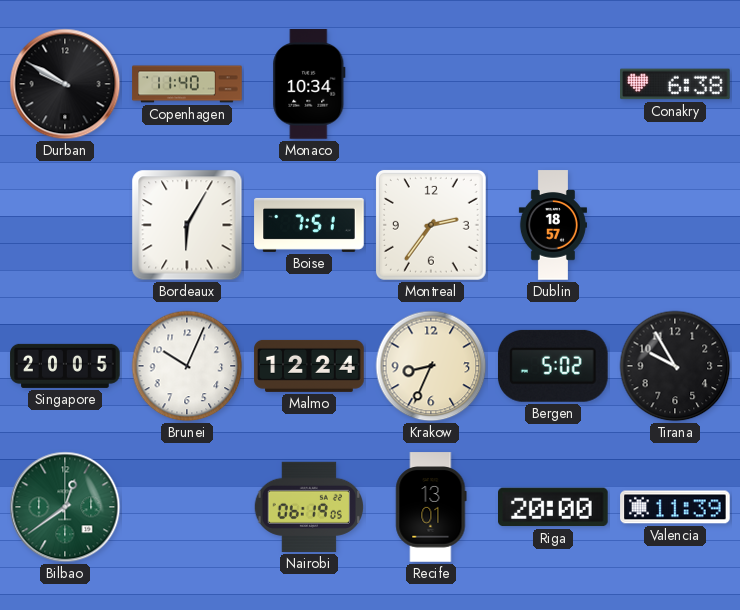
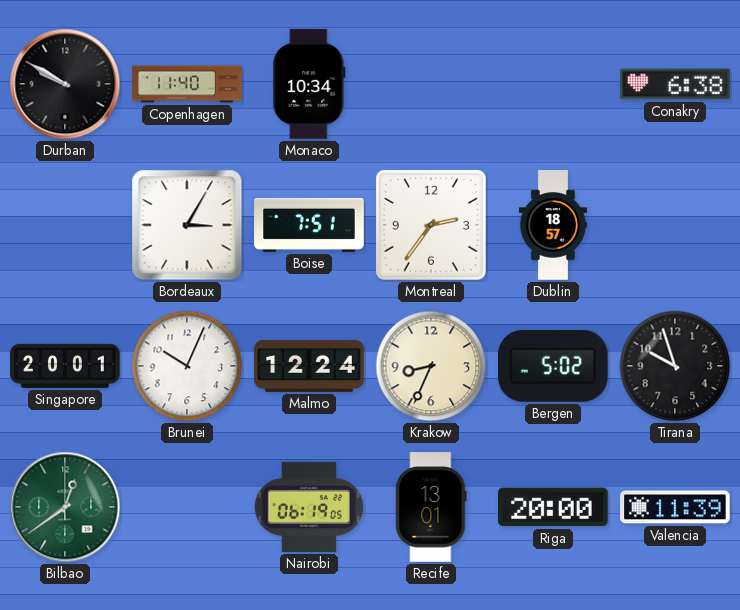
Bordeaux: 6:05 -> 3:05
Singapore: 20:05 -> 20:01
Tirana: 9:55 -> 9:57
